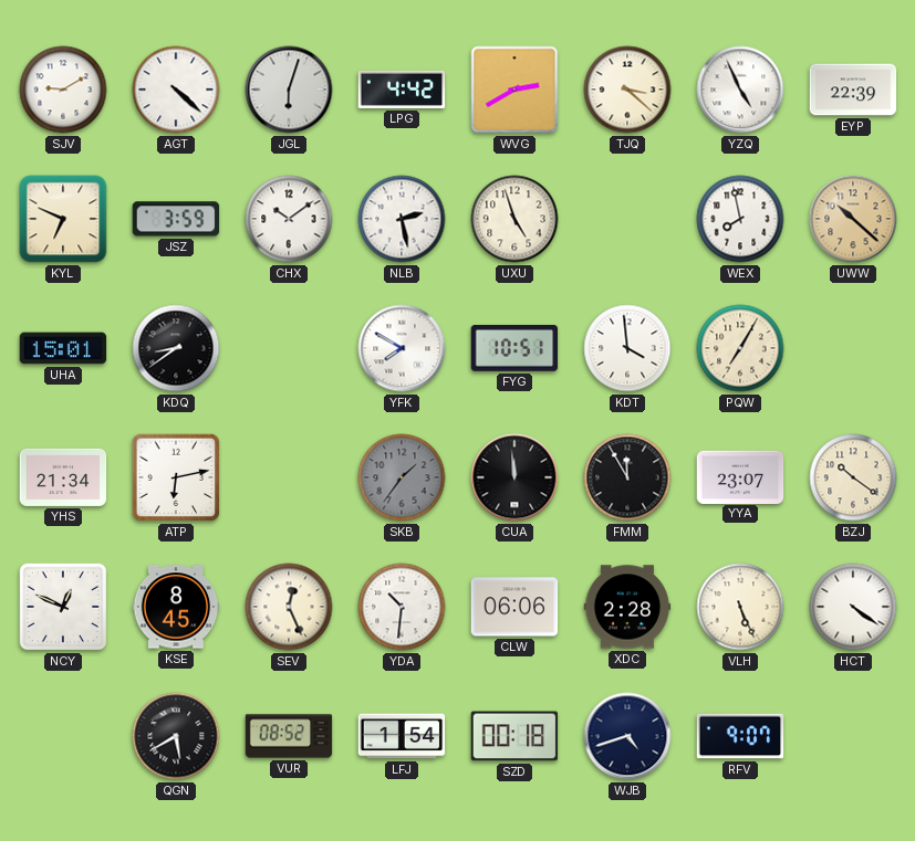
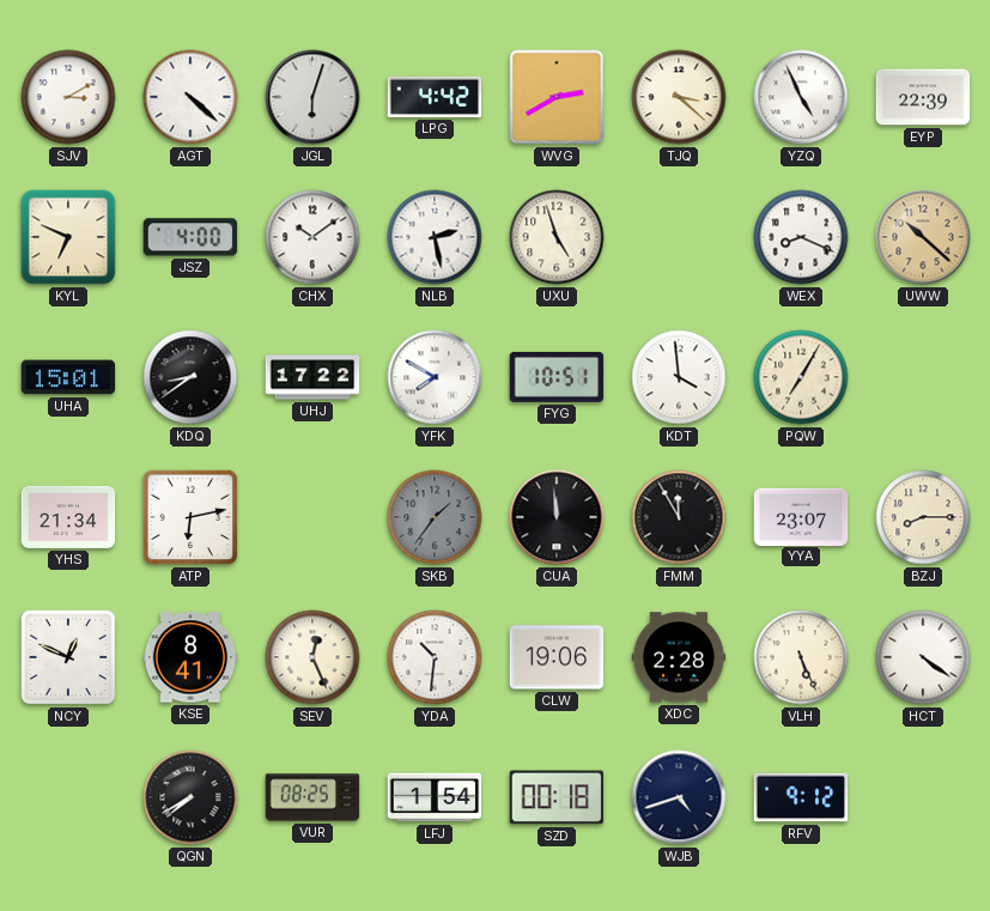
SJV: 9:10 -> 3:10
JSZ: 3:59 -> 4:00
WEX: 7:58 -> 8:19
UHJ: none -> 17:22
BZJ: 10:21 -> 8:15
KSE: 8:45 -> 8:41
CLW: 06:06 -> 19:06
QGN: 5:40 -> 7:40
VUR: 08:52 -> 08:25
RFV: 9:07 -> 9:12
